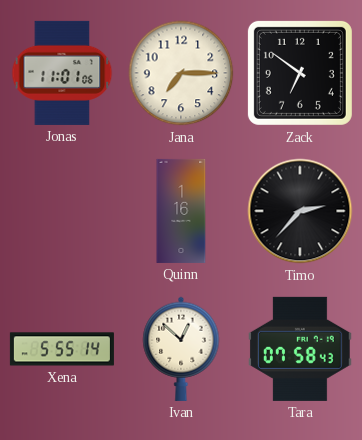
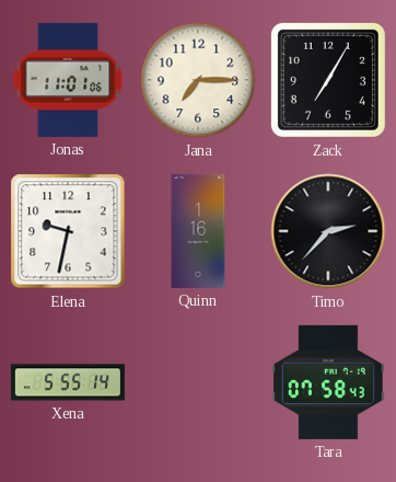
Zack: 6:51 -> 7:05
Elena: none -> 9:32
Ivan: 12:52 -> none
